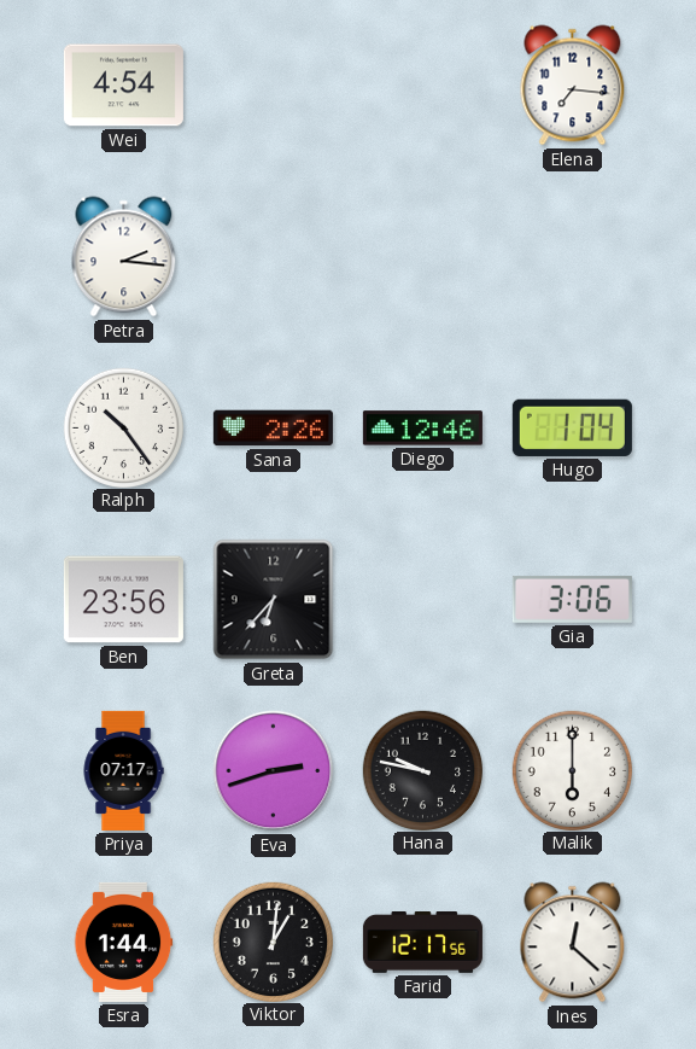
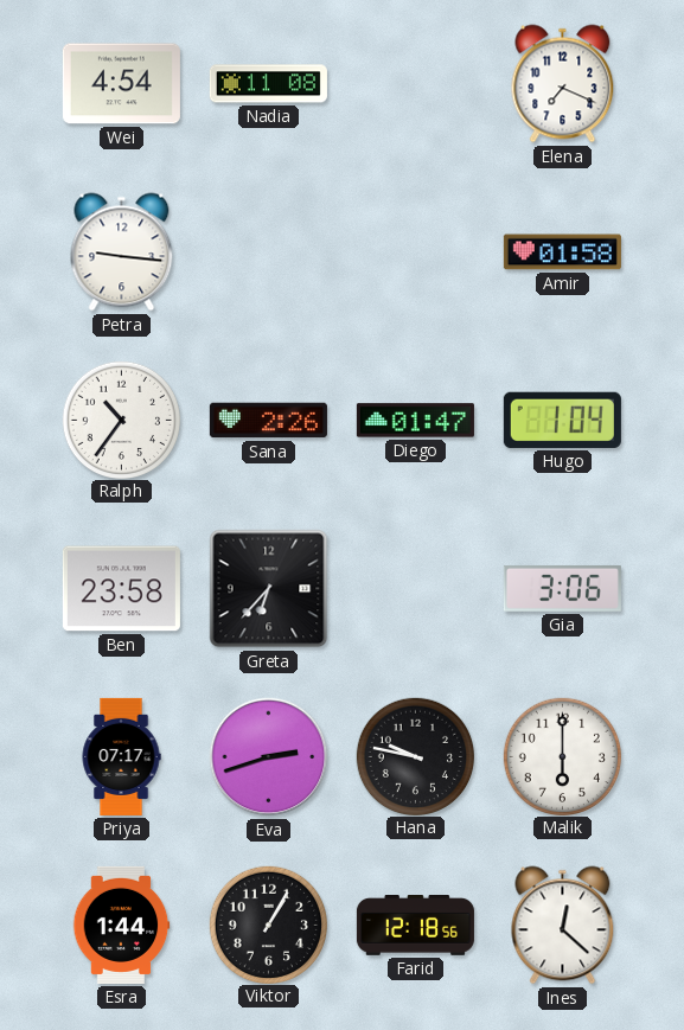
Nadia: none -> 11:08
Elena: 7:16 -> 7:19
Petra: 2:16 -> 9:16
Amir: none -> 01:58
Ralph: 10:24 -> 10:36
Diego: 12:46 -> 01:47
Ben: 23:56 -> 23:58
Viktor: 1:01 -> 1:05
Farid: 12:17 -> 12:18
